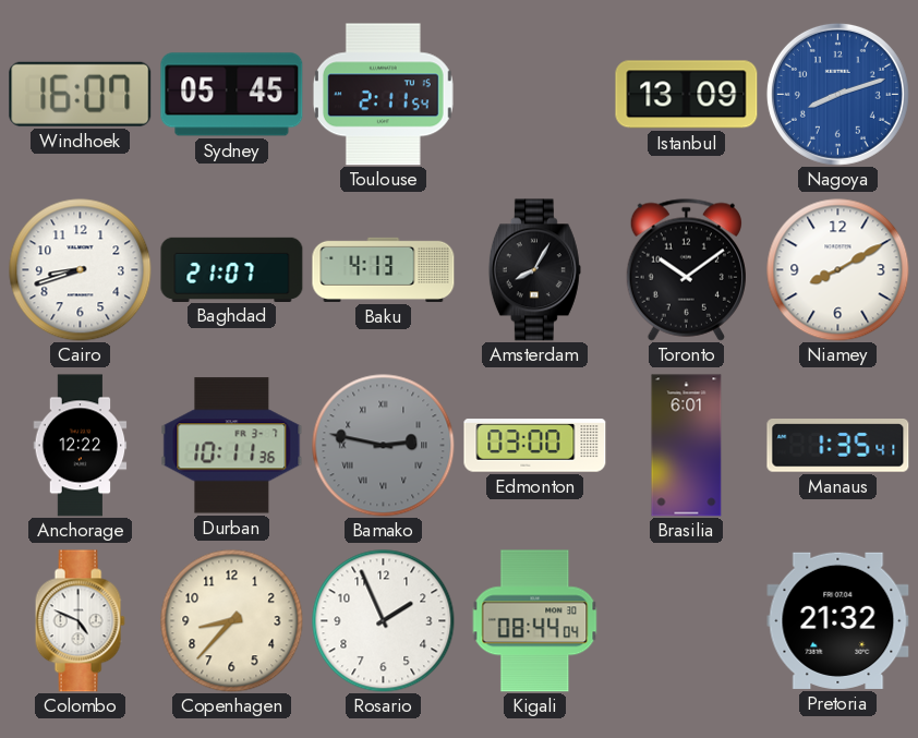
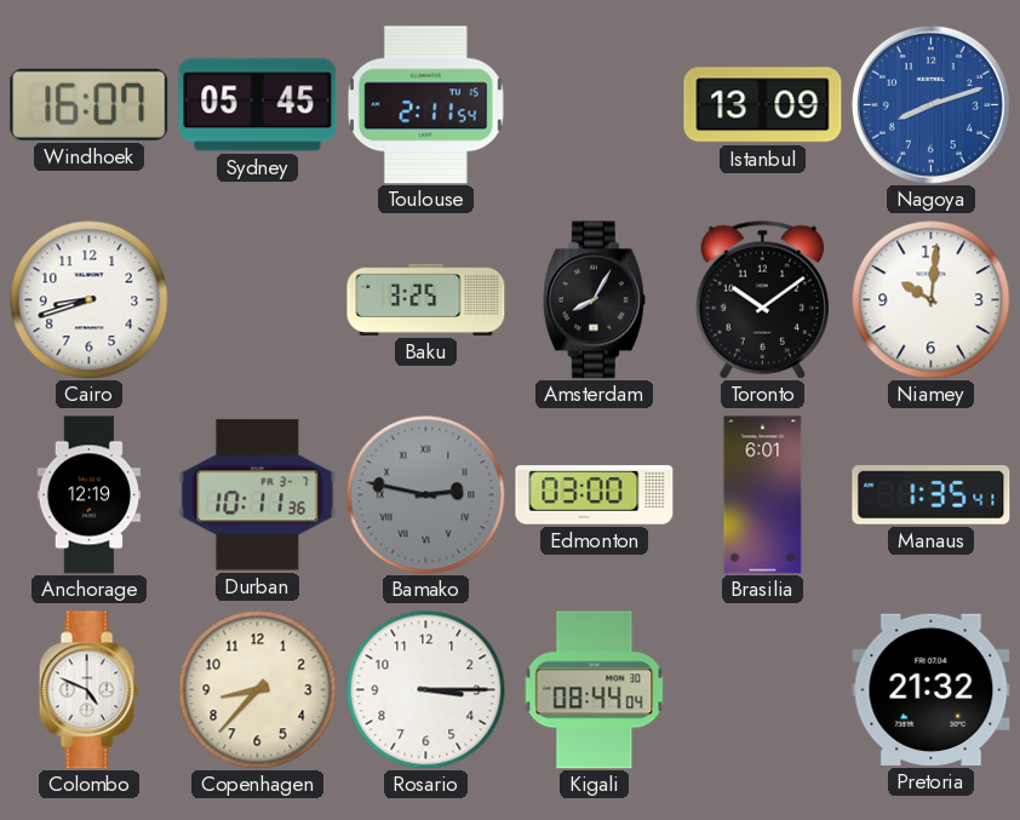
Baghdad: 21:07 -> none
Baku: 4:13 -> 3:25
Niamey: 8:10 -> 10:01
Anchorage: 12:22 -> 12:19
Rosario: 1:56 -> 3:15
